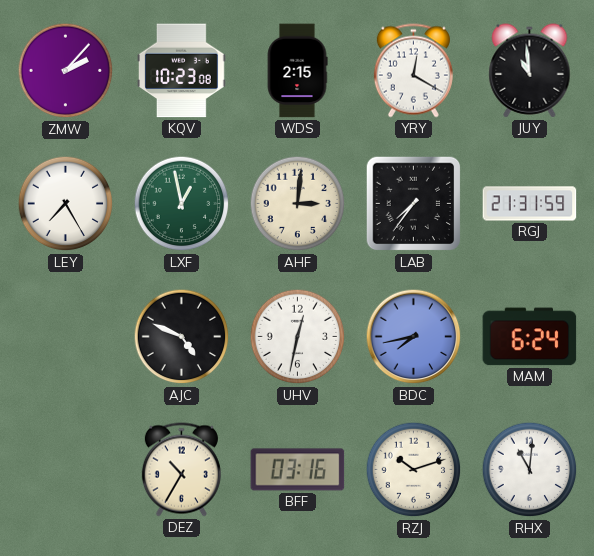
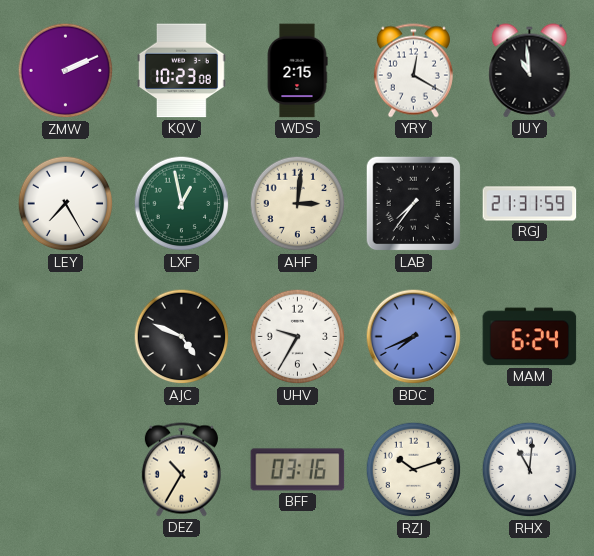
ZMW: 2:07 -> 2:11
UHV: 12:32 -> 9:35
BDC: 7:43 -> 7:41
